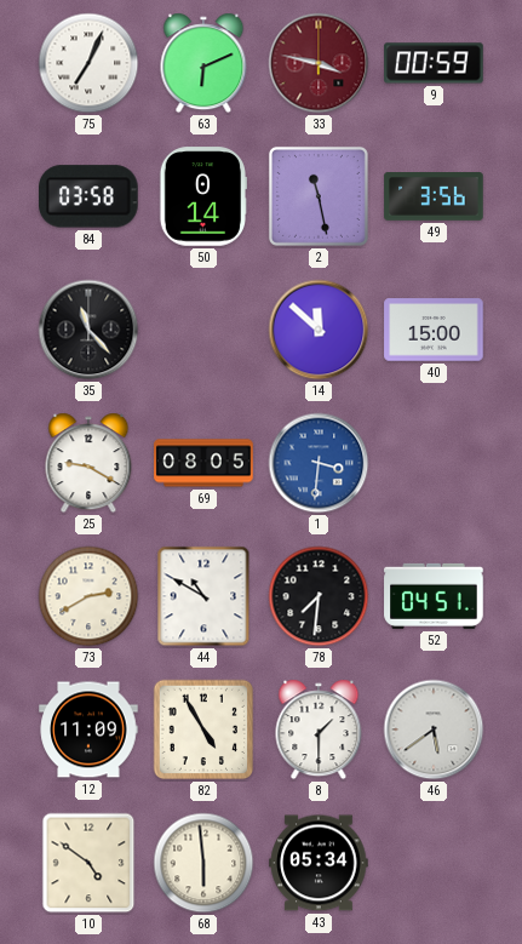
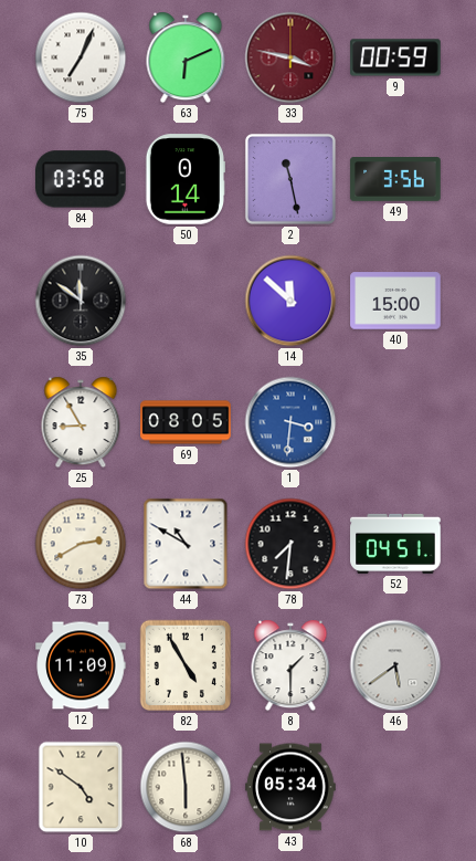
35: 11:23 -> 11:51
25: 9:20 -> 8:55
